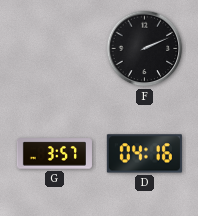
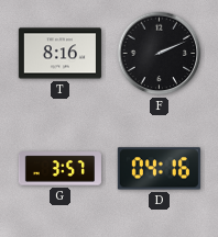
T: none -> 8:16
